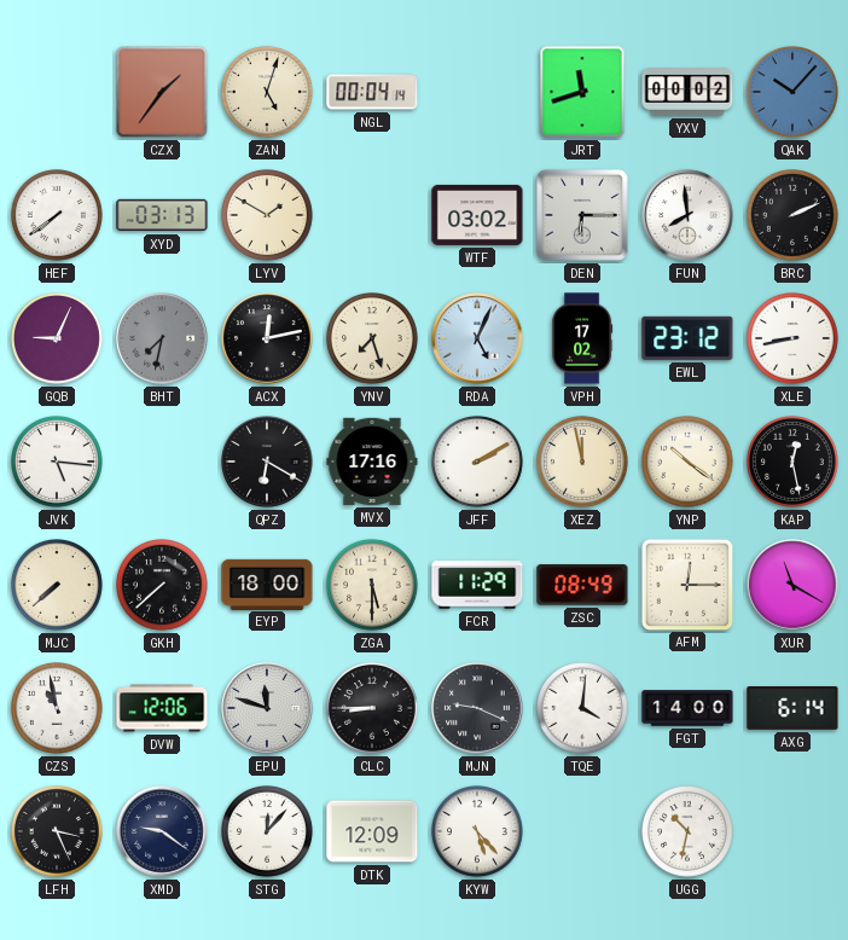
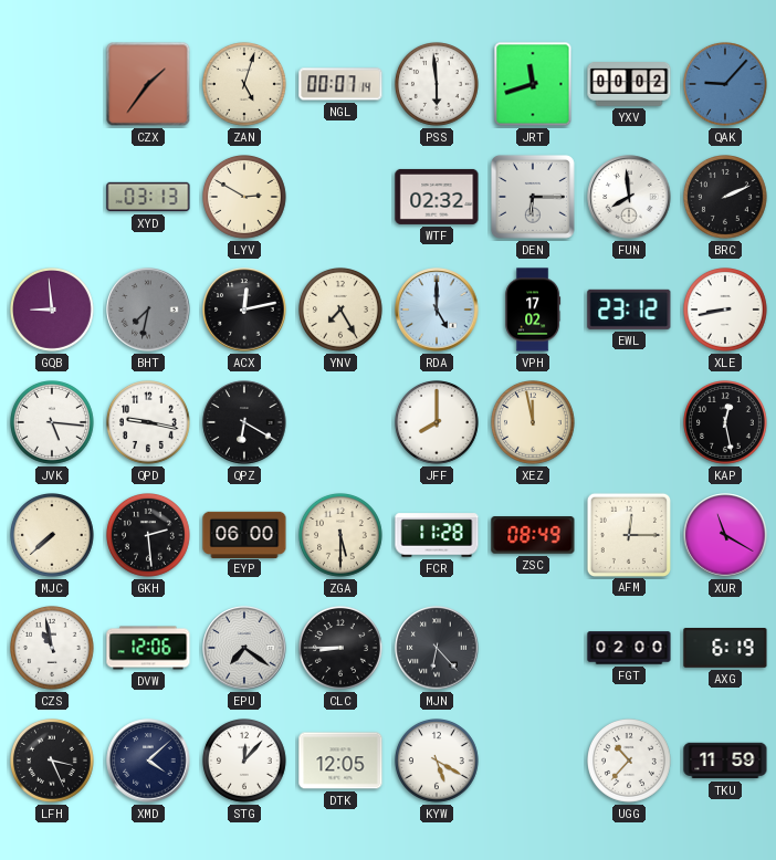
NGL: 00:04 -> 00:07
PSS: none -> 5:59
QAK: 10:07 -> 9:07
HEF: 7:39 -> none
LYV: 1:50 -> 2:50
WTF: 03:02 -> 02:32
GQB: 9:04 -> 8:59
YNV: 7:27 -> 7:25
RDA: 5:04 -> 5:00
QPD: none -> 9:17
MVX: 17:16 -> none
JFF: 2:10 -> 8:00
YNP: 10:21 -> none
GKH: 7:38 -> 2:29
EYP: 18:00 -> 06:00
FCR: 11:29 -> 11:28
EPU: 11:48 -> 7:21
MJN: 9:19 -> 6:23
TQE: 4:01 -> none
FGT: 14:00 -> 02:00
AXG: 6:14 -> 6:19
XMD: 9:21 -> 4:08
DTK: 12:09 -> 12:05
KYW: 5:23 -> 5:20
UGG: 10:32 -> 10:37
TKU: none -> 11:59
